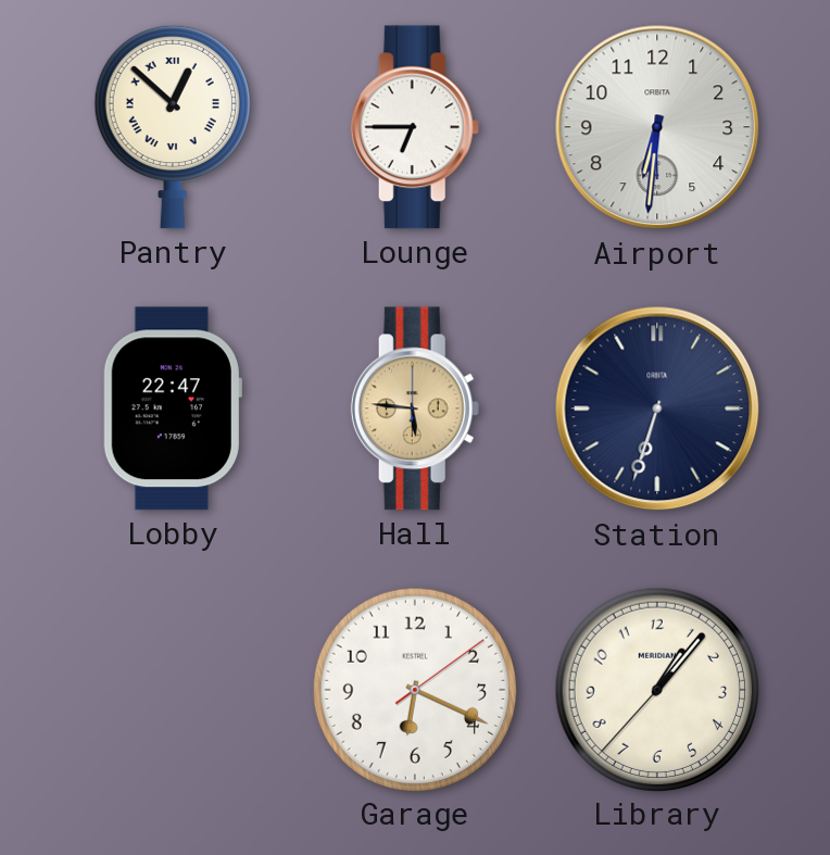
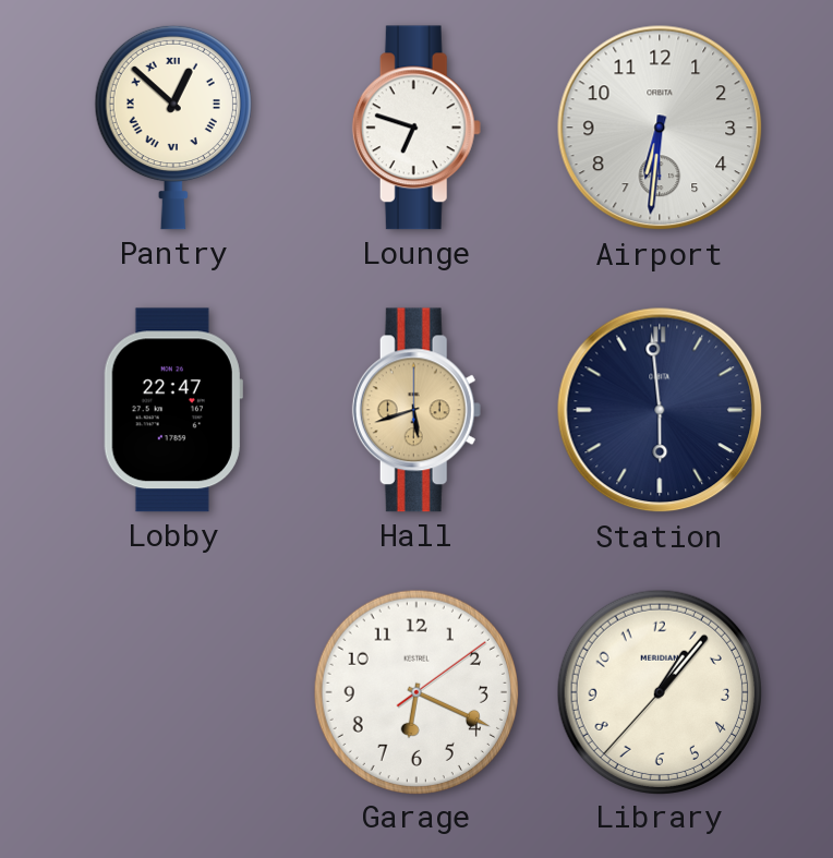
Lounge: 6:45 -> 6:48
Hall: 5:46 -> 5:42
Station: 6:33 -> 5:59
